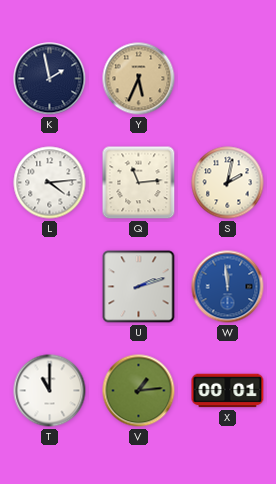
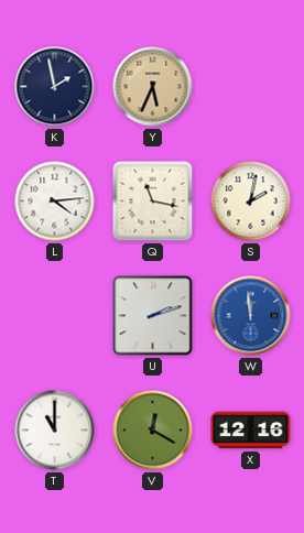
Q: 11:14 -> 11:17
V: 1:14 -> 12:20
X: 00:01 -> 12:16
